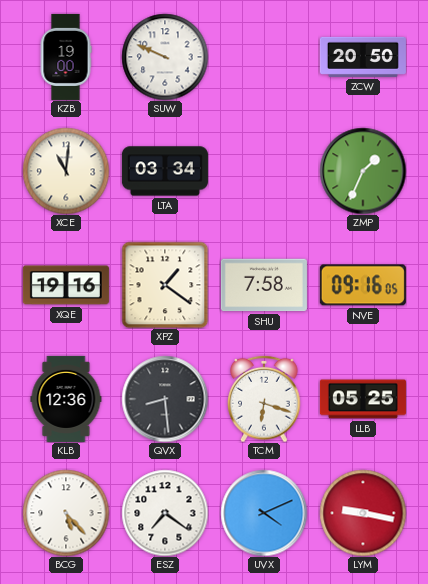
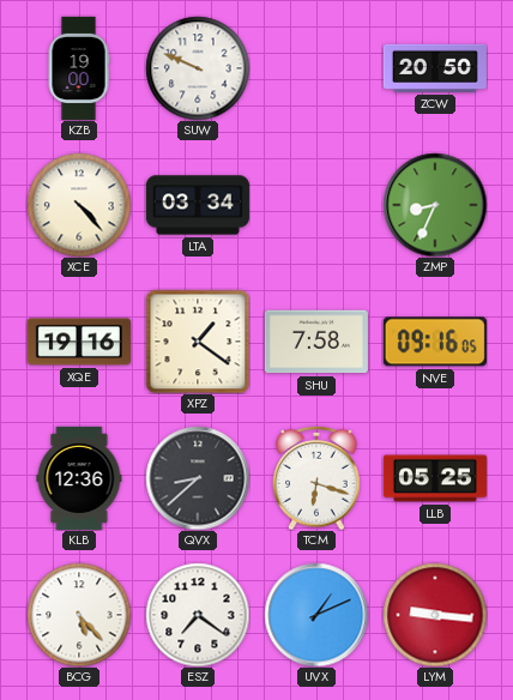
XCE: 11:01 -> 4:23
ZMP: 1:34 -> 8:34
QVX: 8:29 -> 8:38
UVX: 4:11 -> 1:11
LYM: 9:17 -> 9:16
